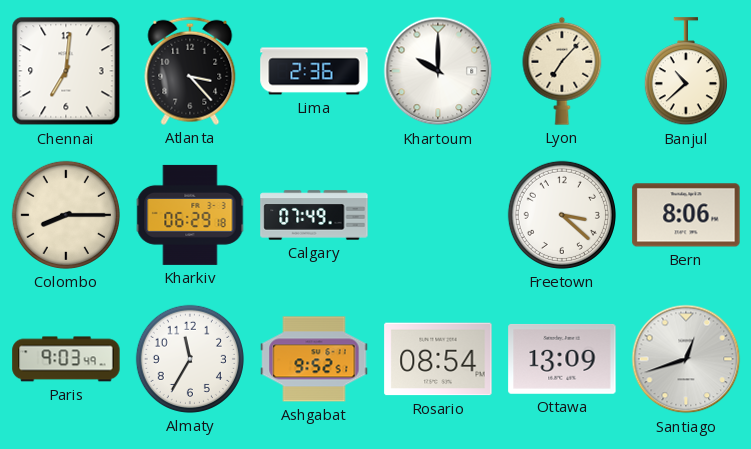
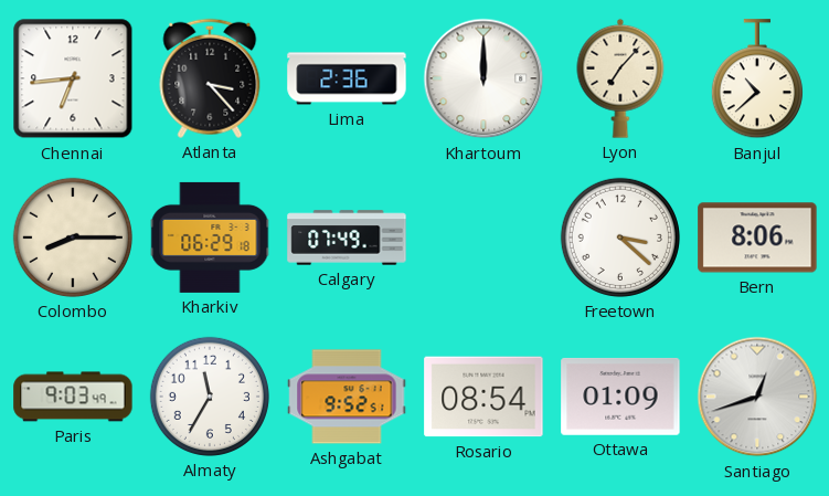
Chennai: 7:01 -> 6:44
Khartoum: 10:00 -> 12:00
Ottawa: 13:09 -> 01:09
